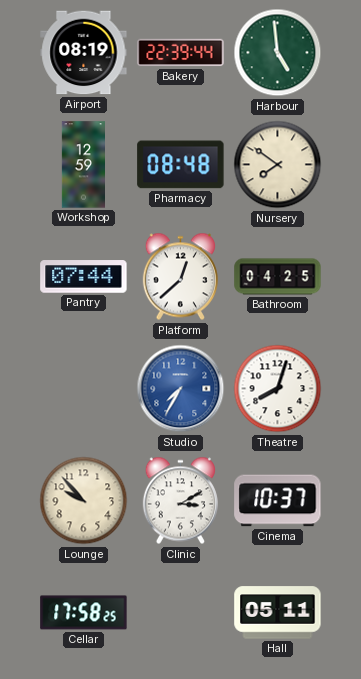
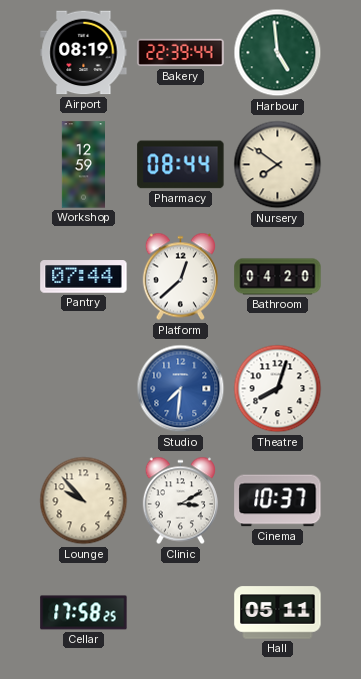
Pharmacy: 08:48 -> 08:44
Bathroom: 04:25 -> 04:20
Studio: 7:35 -> 7:31
